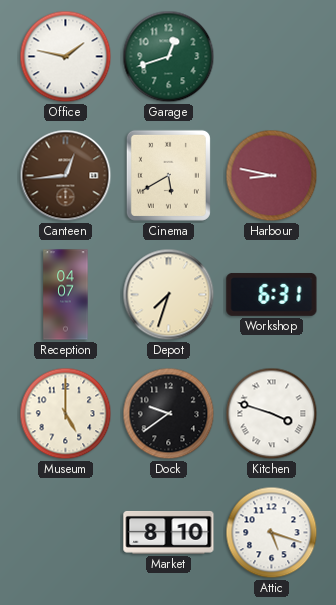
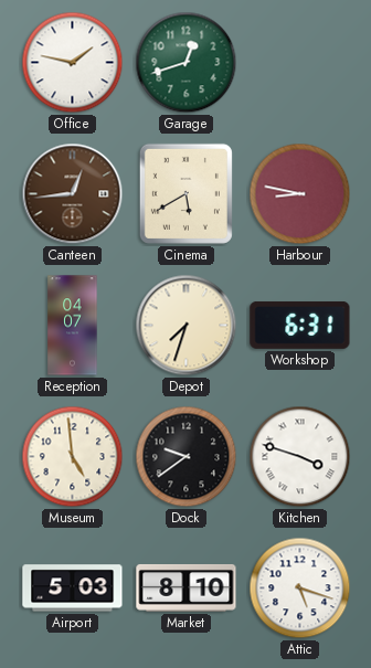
Museum: 5:00 -> 4:59
Airport: none -> 5:03
